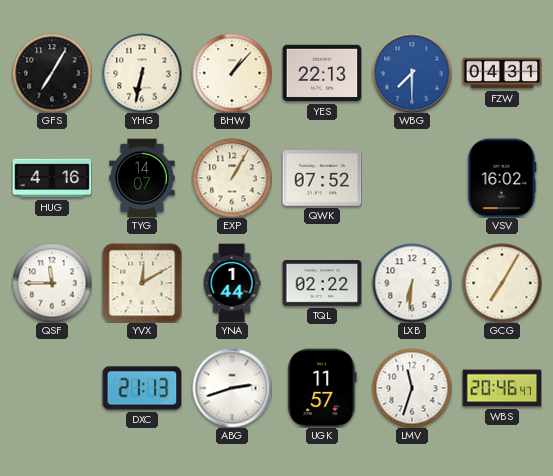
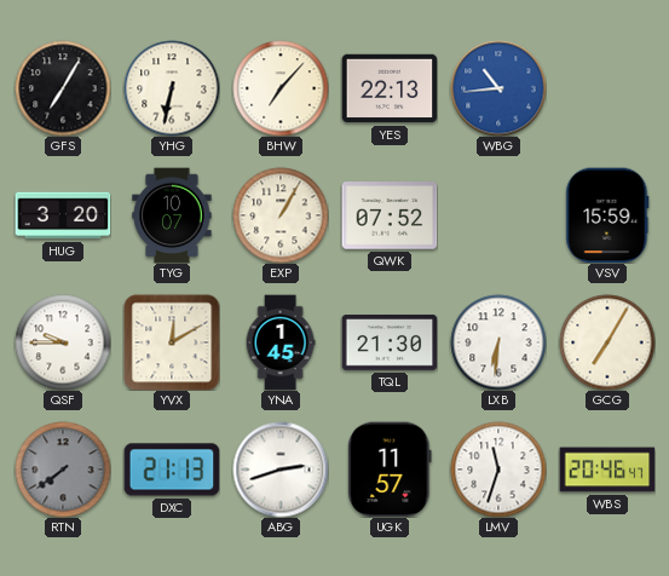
BHW: 1:07 -> 7:07
WBG: 7:30 -> 10:44
FZW: 04:31 -> none
HUG: 4:16 -> 3:20
TYG: 14:07 -> 10:07
VSV: 16:02 -> 15:59
QSF: 11:45 -> 9:45
YNA: 1:44 -> 1:45
TQL: 02:22 -> 21:30
RTN: none -> 7:39
